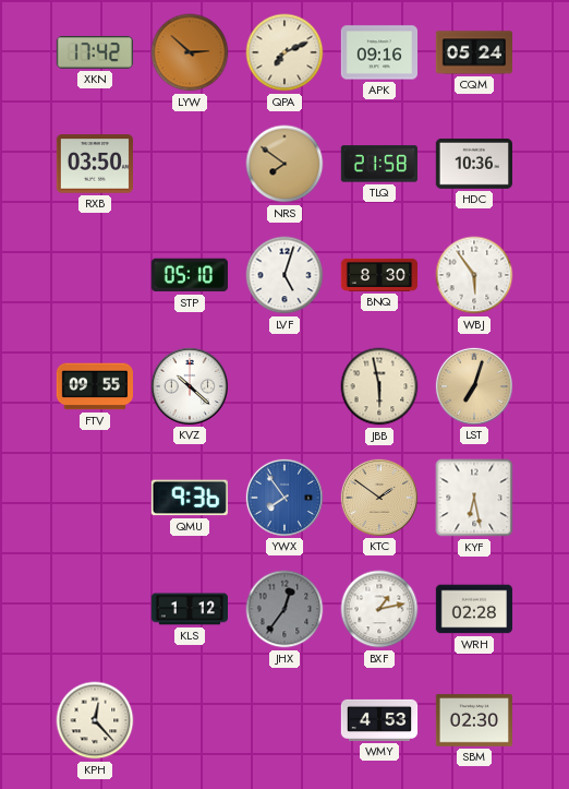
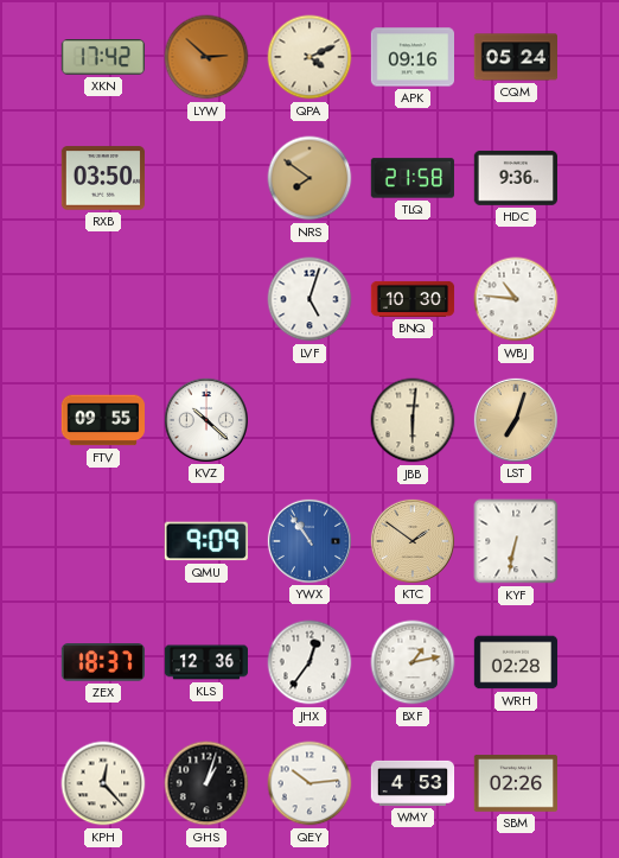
QPA: 7:11 -> 4:11
HDC: 10:36 -> 9:36
STP: 05:10 -> none
BNQ: 8:30 -> 10:30
WBJ: 5:54 -> 10:46
JBB: 5:58 -> 6:01
QMU: 9:36 -> 9:09
YWX: 7:54 -> 10:54
KYF: 6:28 -> 6:32
ZEX: none -> 18:37
KLS: 1:12 -> 12:36
JHX dial: grey -> white
GHS: none -> 1:03
QEY: none -> 10:14
SBM: 02:30 -> 02:26
